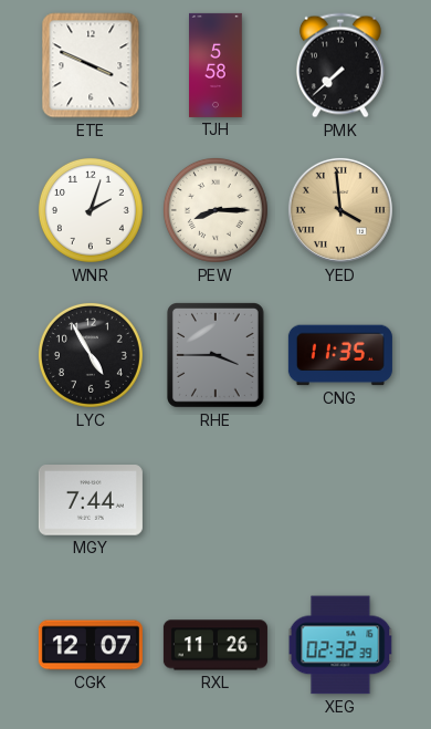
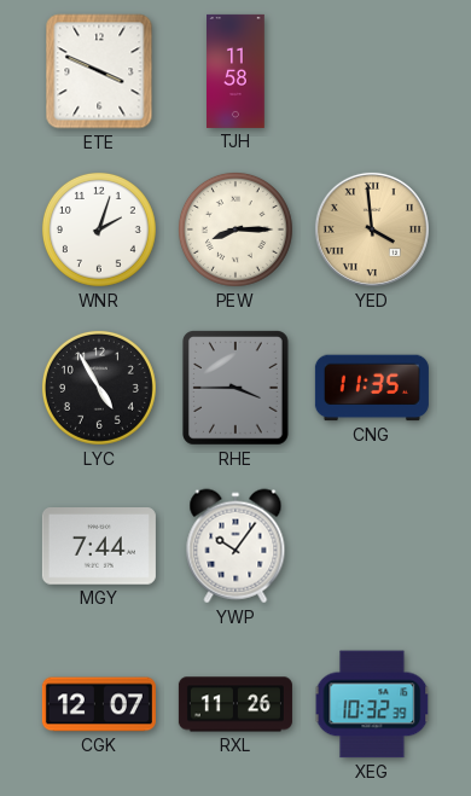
TJH: 5:58 -> 11:58
PMK: 7:38 -> none
YWP: none -> 10:06
XEG: 02:32 -> 10:32
